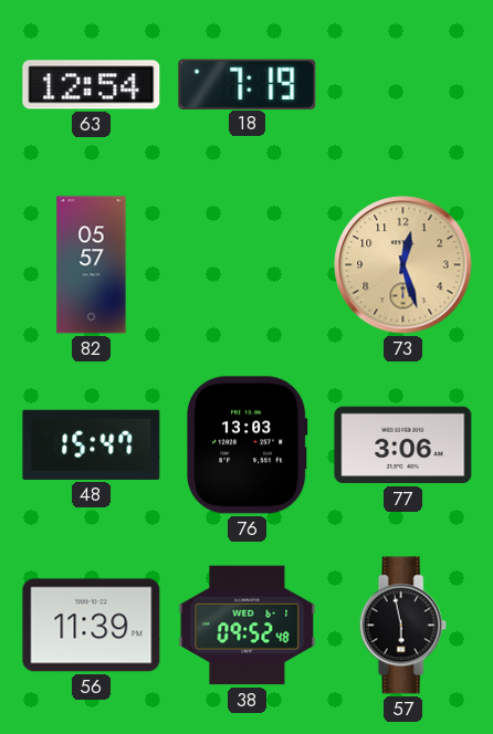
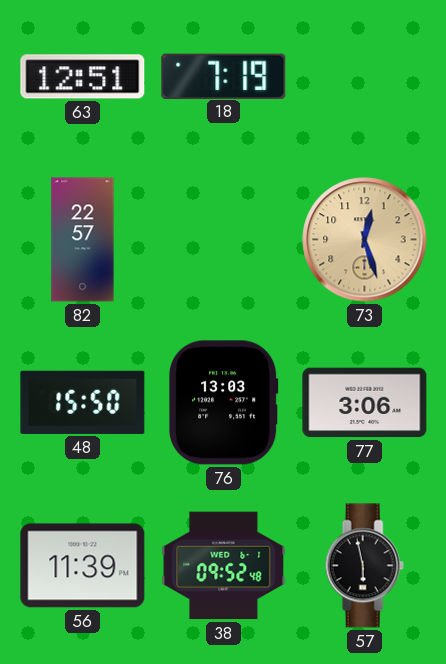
63: 12:54 -> 12:51
82: 05:57 -> 22:57
48: 15:47 -> 15:50
